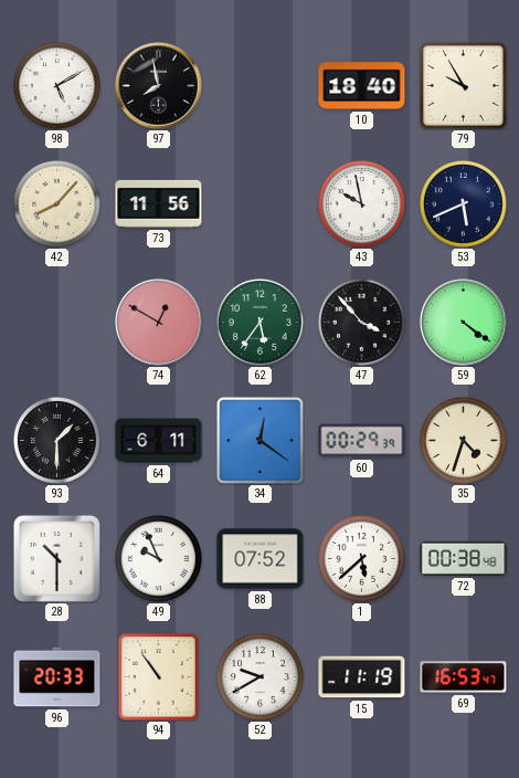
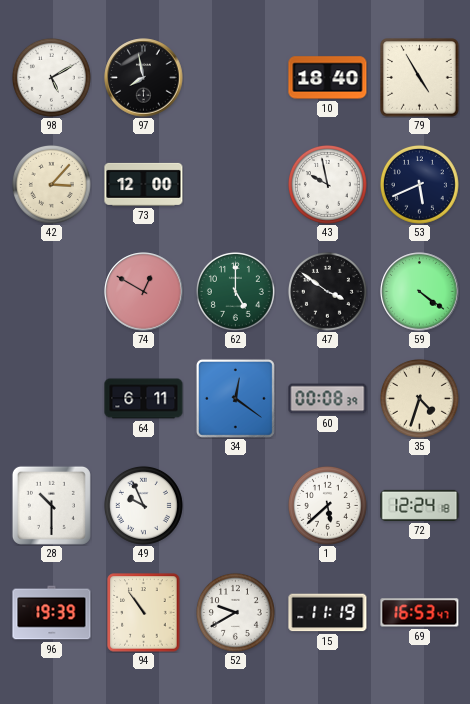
79: 9:55 -> 4:55
42: 8:07 -> 3:07
73: 11:56 -> 12:00
62: 5:36 -> 5:00
47: 3:53 -> 3:51
93: 1:30 -> none
60: 00:29 -> 00:08
88: 07:52 -> none
72: 00:38 -> 12:24
96: 20:33 -> 19:39
